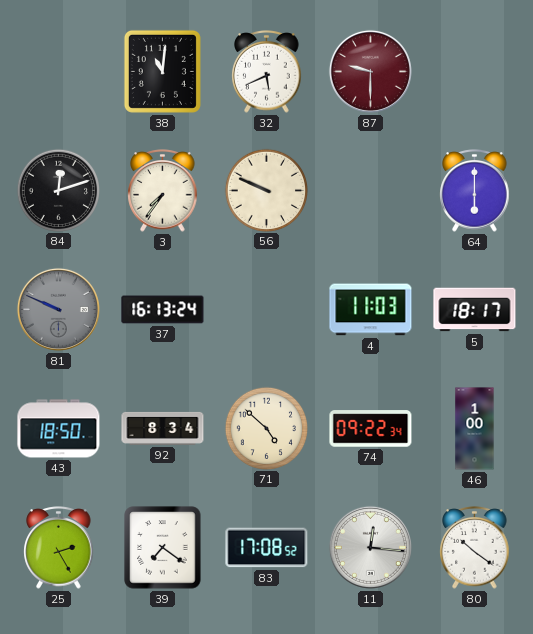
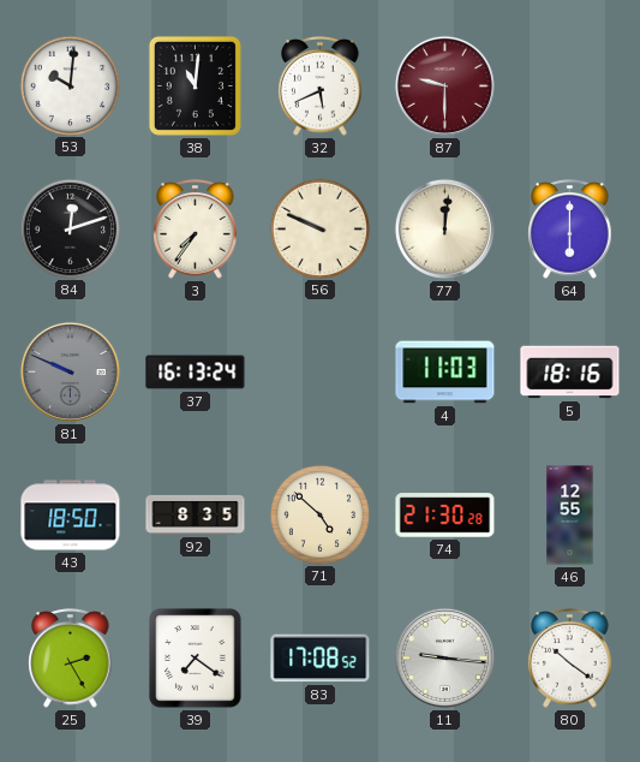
53: none -> 10:01
77: none -> 12:01
5: 18:17 -> 18:16
92: 8:34 -> 8:35
74: 09:22 -> 21:30
46: 1:00 -> 12:55
11: 12:16 -> 9:16
